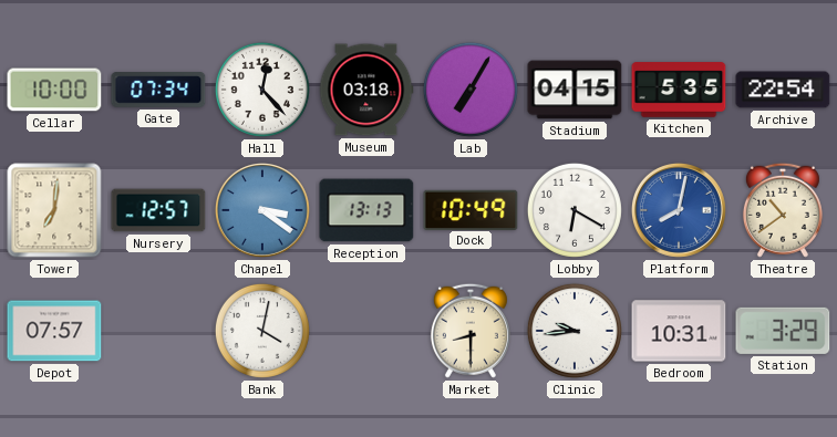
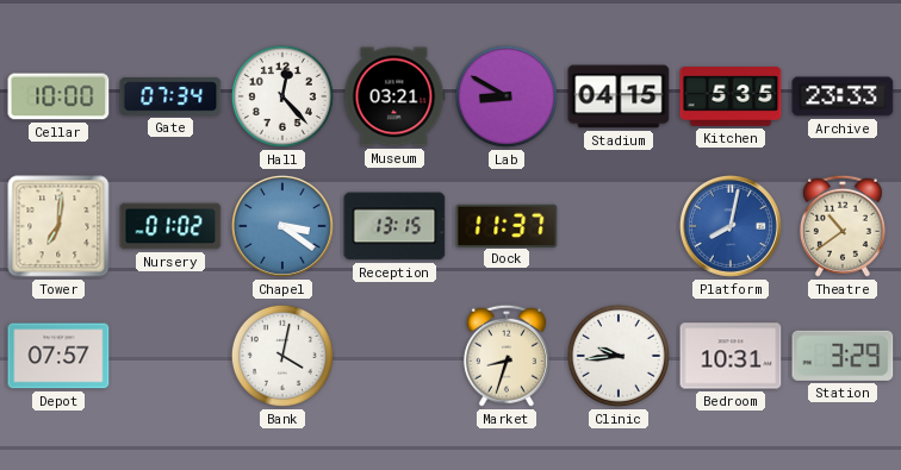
Museum: 03:18 -> 03:21
Lab: 7:05 -> 8:50
Archive: 22:54 -> 23:33
Nursery: 12:57 -> 01:02
Reception: 13:13 -> 13:15
Dock: 10:49 -> 11:37
Lobby: 6:20 -> none
Market: 8:30 -> 8:33
